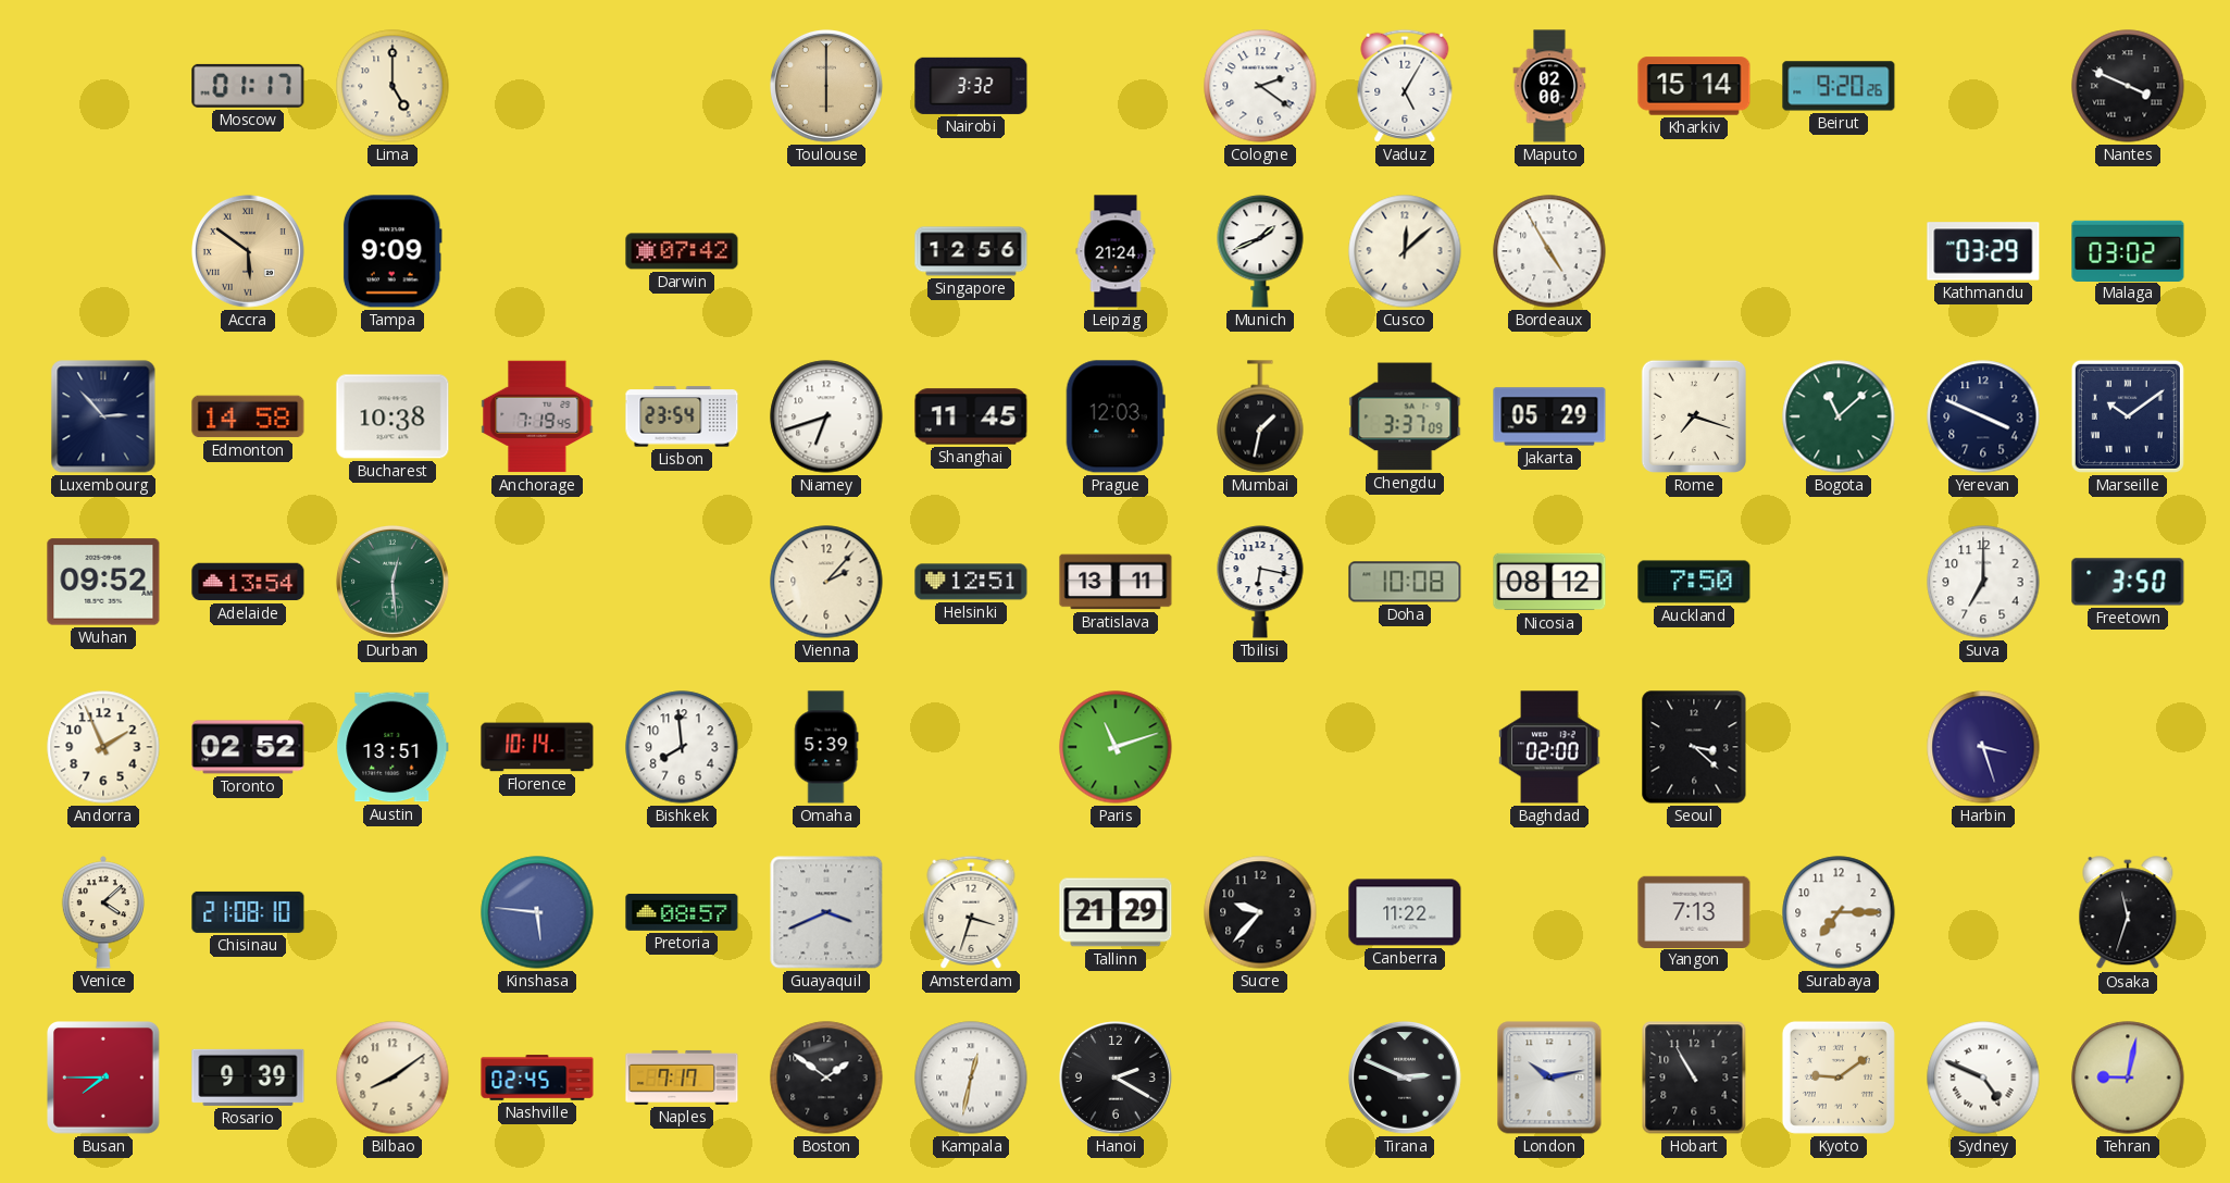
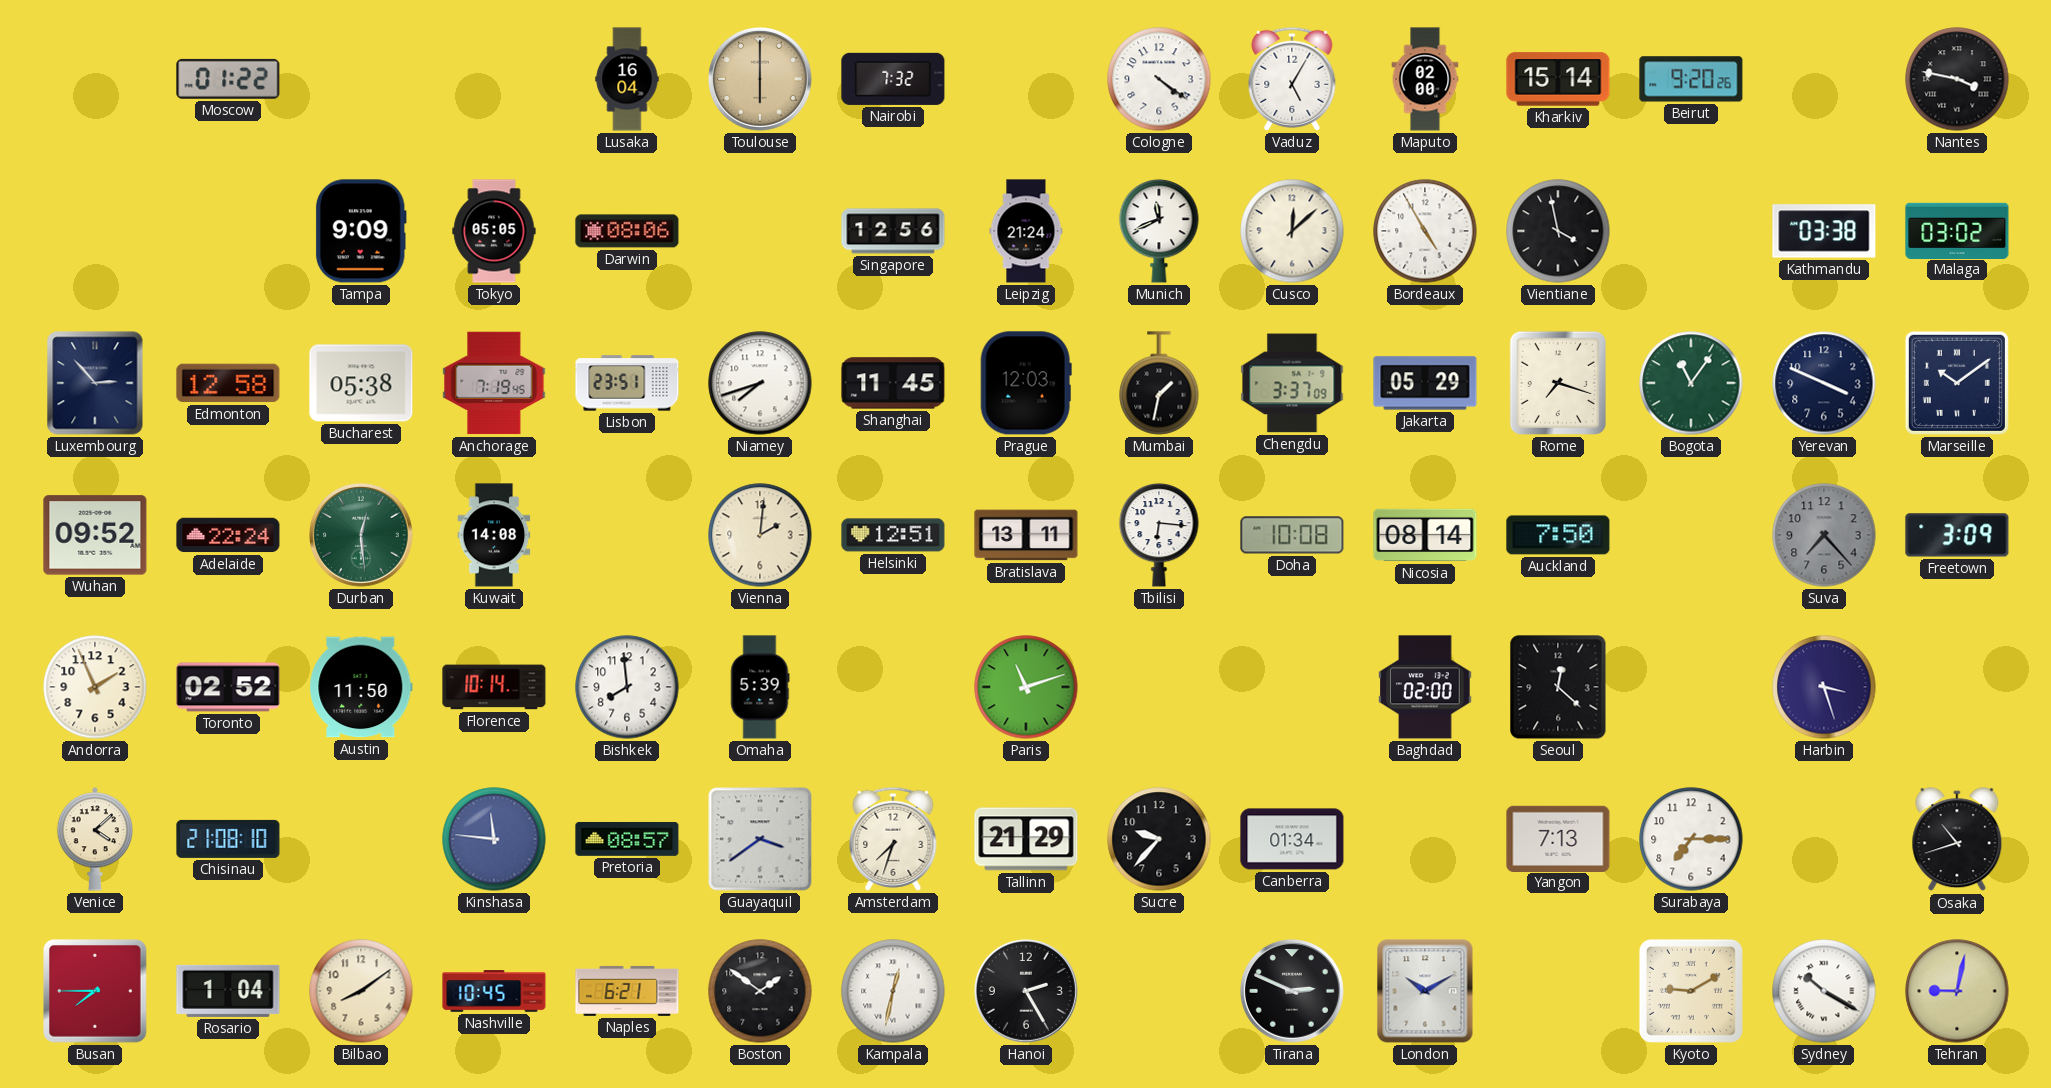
Moscow: 01:17 -> 01:22
Lima: 5:00 -> none
Lusaka: none -> 16:04
Nairobi: 3:32 -> 7:32
Cologne: 2:21 -> 4:21
Nantes: 3:49 -> 3:47
Accra: 5:51 -> none
Tokyo: none -> 05:05
Darwin: 07:42 -> 08:06
Munich: 1:41 -> 11:41
Vientiane: none -> 3:58
Kathmandu: 03:29 -> 03:38
Edmonton: 14:58 -> 12:58
Bucharest: 10:38 -> 05:38
Lisbon: 23:54 -> 23:51
Niamey: 6:42 -> 7:42
Bogota: 11:08 -> 11:06
Adelaide: 13:54 -> 22:24
Kuwait: none -> 14:08
Vienna: 2:07 -> 2:01
Tbilisi: 6:17 -> 6:16
Nicosia: 08:12 -> 08:14
Suva: 7:00 -> 7:23
Suva dial: white -> grey
Freetown: 3:50 -> 3:09
Austin: 13:51 -> 11:50
Seoul: 3:22 -> 12:22
Kinshasa: 5:46 -> 11:46
Guayaquil: 3:41 -> 3:39
Amsterdam: 3:33 -> 7:33
Canberra: 11:22 -> 01:34
Osaka: 11:33 -> 10:42
Rosario: 9:39 -> 1:04
Nashville: 02:45 -> 10:45
Naples: 7:17 -> 6:21
Hanoi: 2:20 -> 2:25
London: 10:13 -> 10:10
Hobart: 10:55 -> none
Kyoto: 9:09 -> 9:10
Sydney: 4:49 -> 10:20
